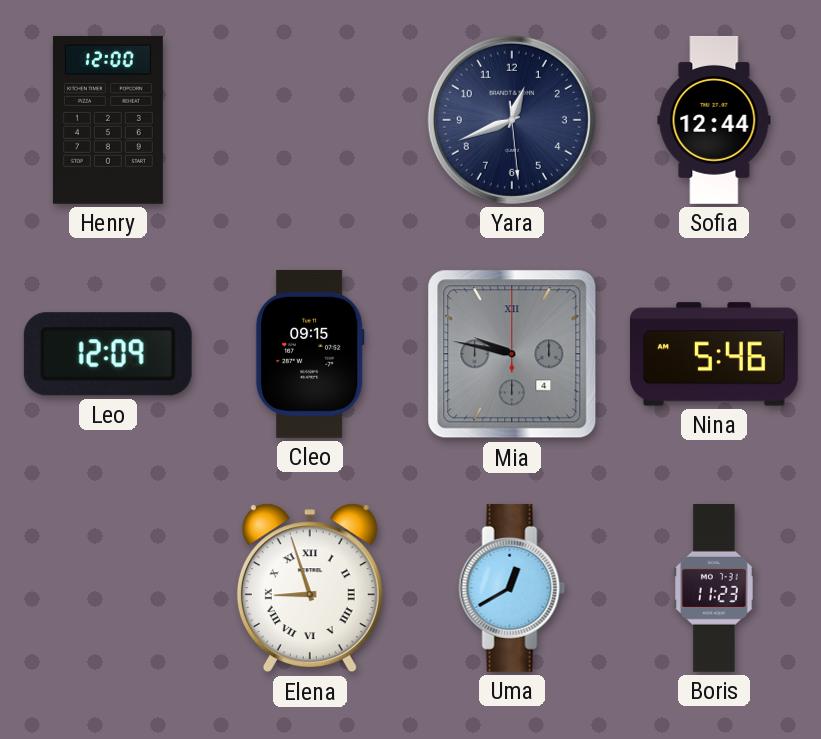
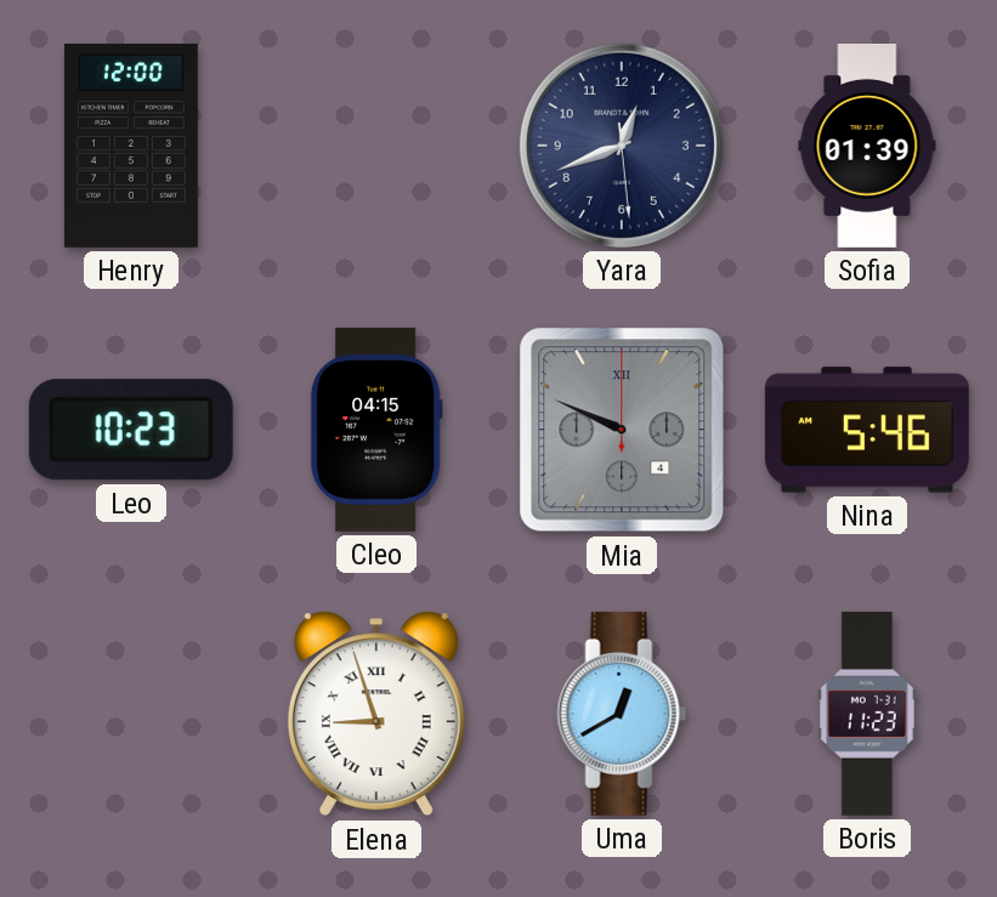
Sofia: 12:44 -> 01:39
Leo: 12:09 -> 10:23
Cleo: 09:15 -> 04:15
Mia: 9:47 -> 9:49
